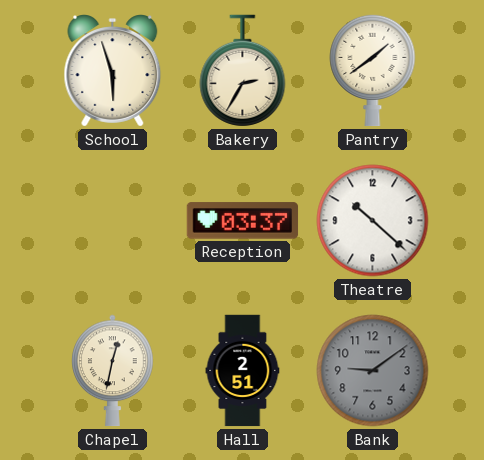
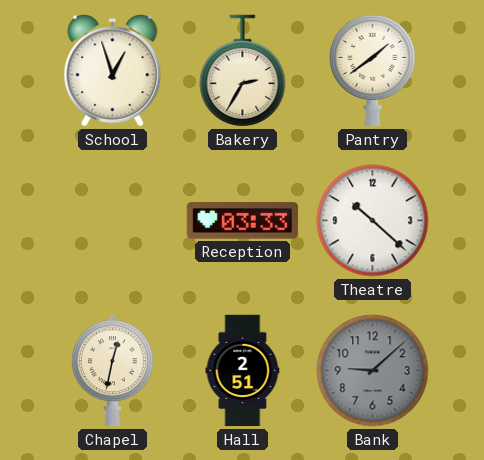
School: 5:57 -> 12:57
Reception: 03:37 -> 03:33
Bank: 9:09 -> 9:08
